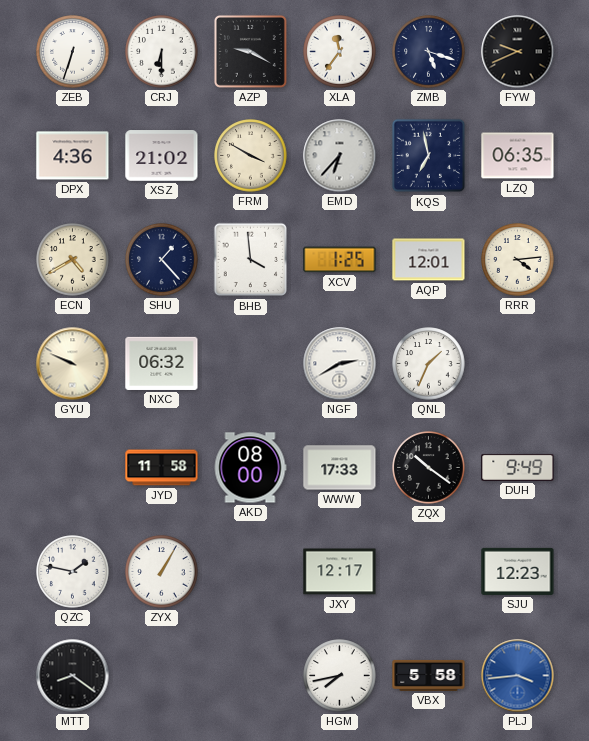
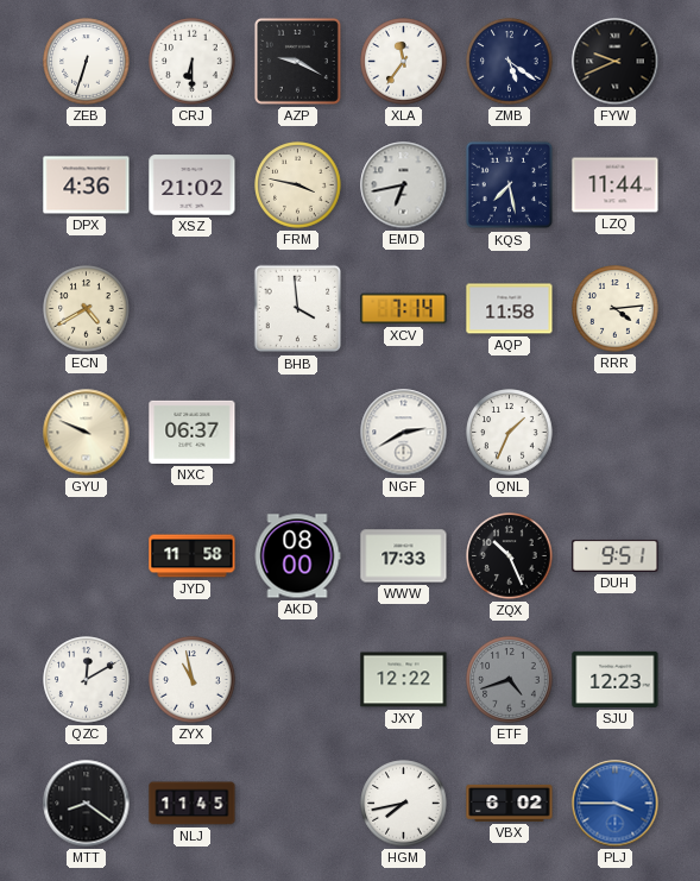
ZMB: 5:18 -> 5:21
FRM: 3:50 -> 3:47
EMD: 6:37 -> 6:43
KQS: 6:58 -> 7:28
LZQ: 06:35 -> 11:44
SHU: 1:23 -> none
XCV: 1:25 -> 7:14
AQP: 12:01 -> 11:58
NXC: 06:32 -> 06:37
ZQX: 10:21 -> 10:26
DUH: 9:49 -> 9:51
QZC: 1:47 -> 12:10
ZYX: 1:05 -> 10:58
JXY: 12:17 -> 12:22
ETF: none -> 4:42
NLJ: none -> 11:45
VBX: 5:58 -> 6:02
PLJ: 3:44 -> 3:45
